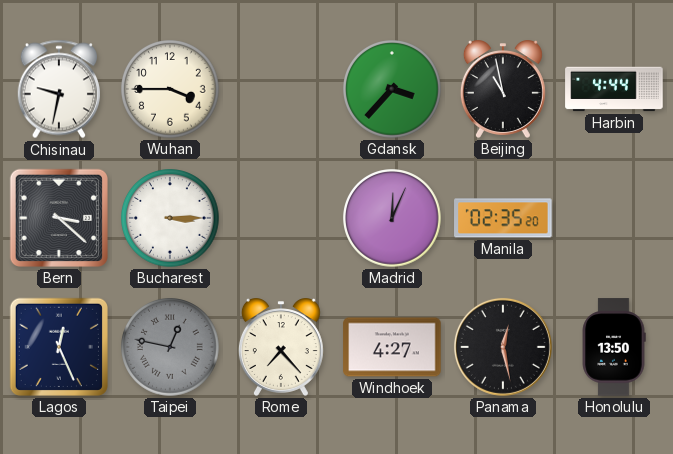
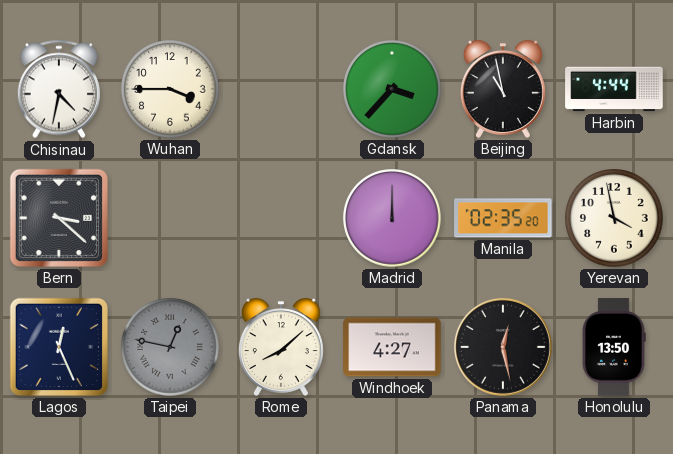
Chisinau: 9:32 -> 4:32
Bucharest: 3:15 -> none
Madrid: 12:04 -> 12:00
Yerevan: none -> 3:58
Rome: 7:23 -> 8:08
